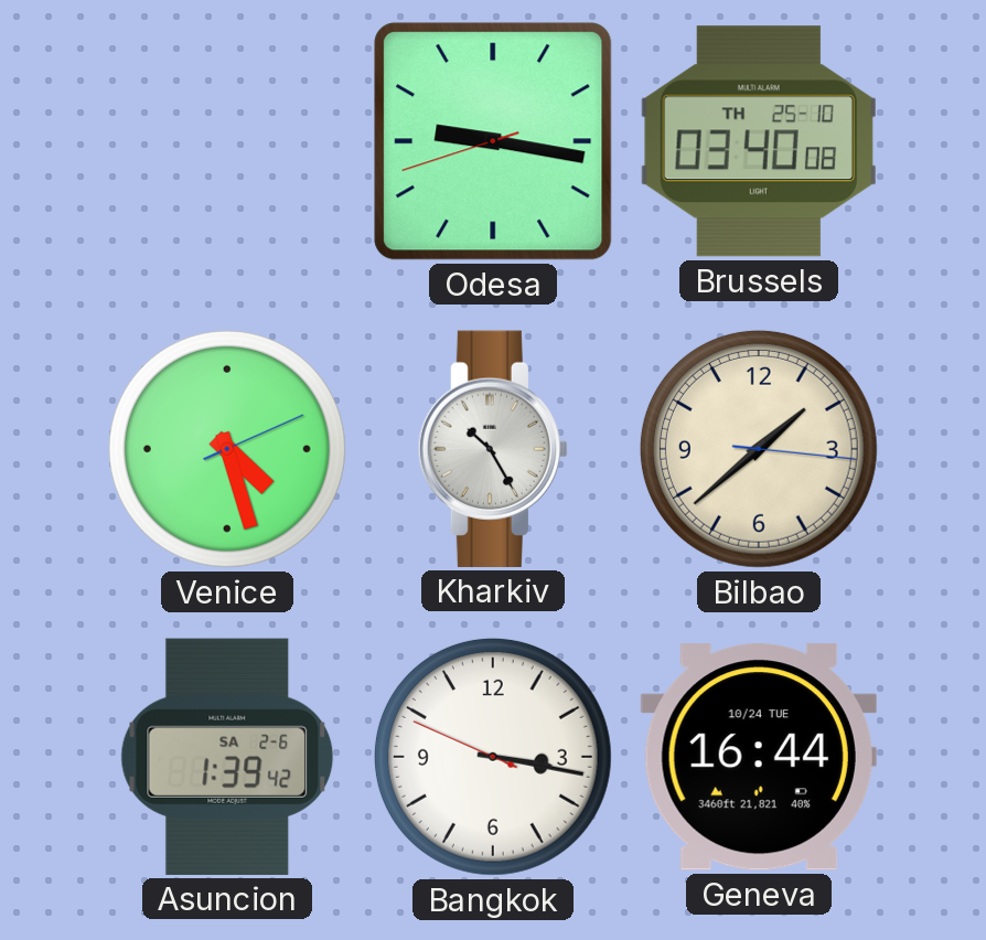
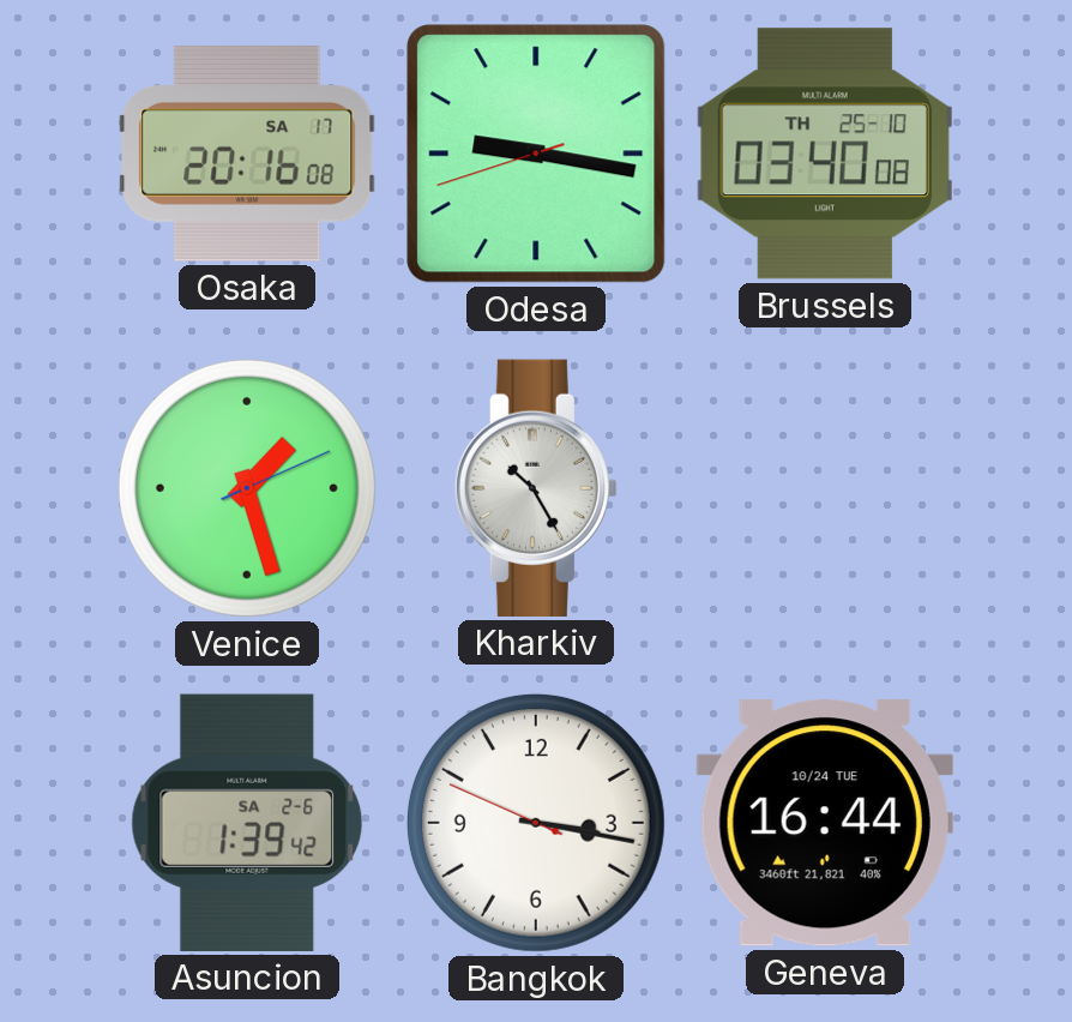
Osaka: none -> 20:16
Venice: 4:27 -> 1:27
Bilbao: 1:38 -> none
